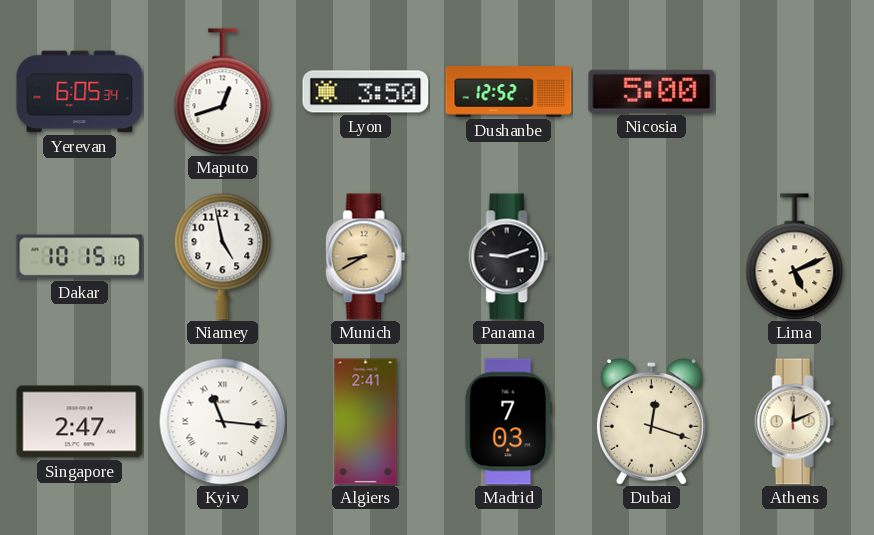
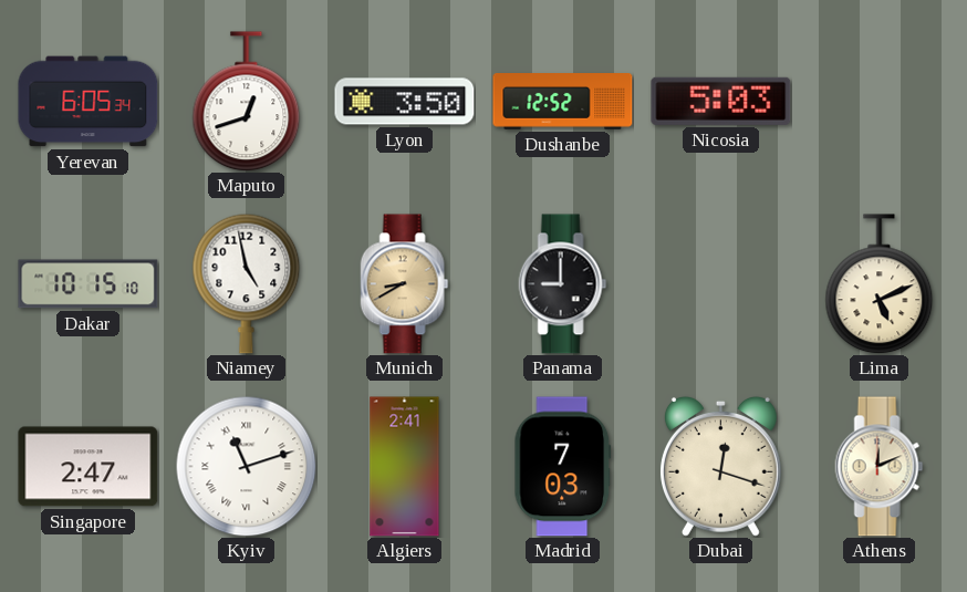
Nicosia: 5:00 -> 5:03
Panama: 9:12 -> 9:00
Kyiv: 11:16 -> 11:12
